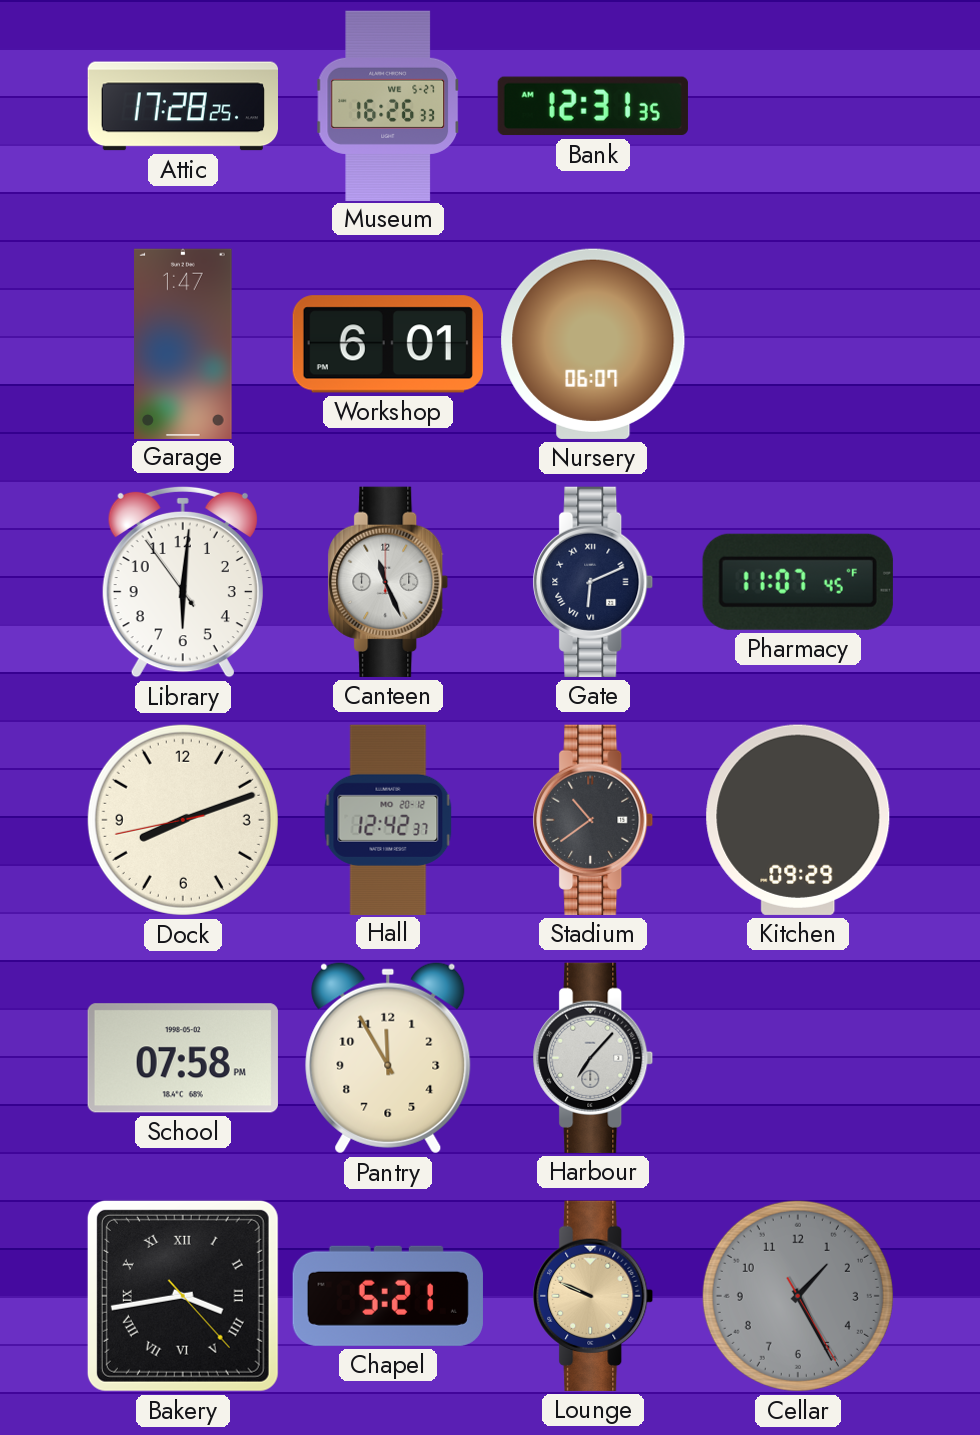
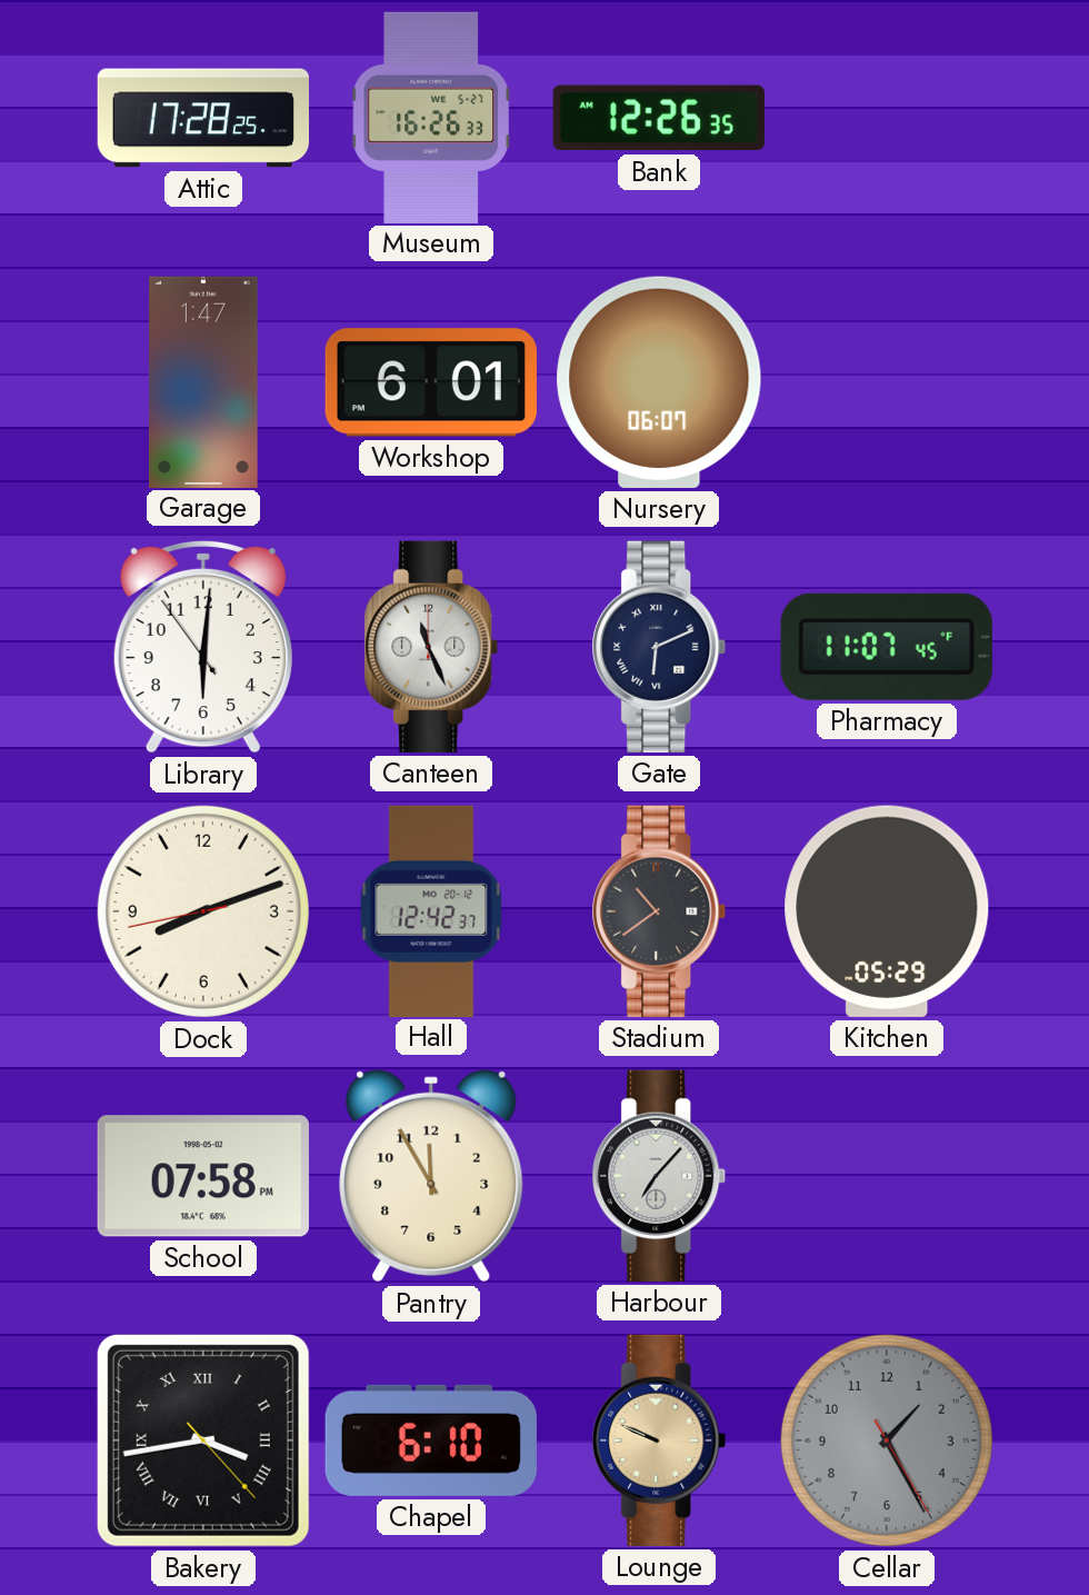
Bank: 12:31 -> 12:26
Kitchen: 09:29 -> 05:29
Chapel: 5:21 -> 6:10
